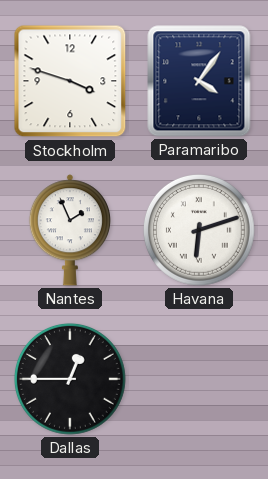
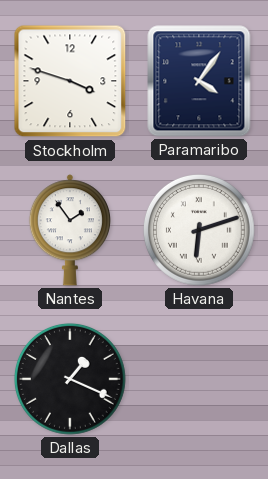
Nantes: 1:56 -> 1:54
Dallas: 12:45 -> 1:19
